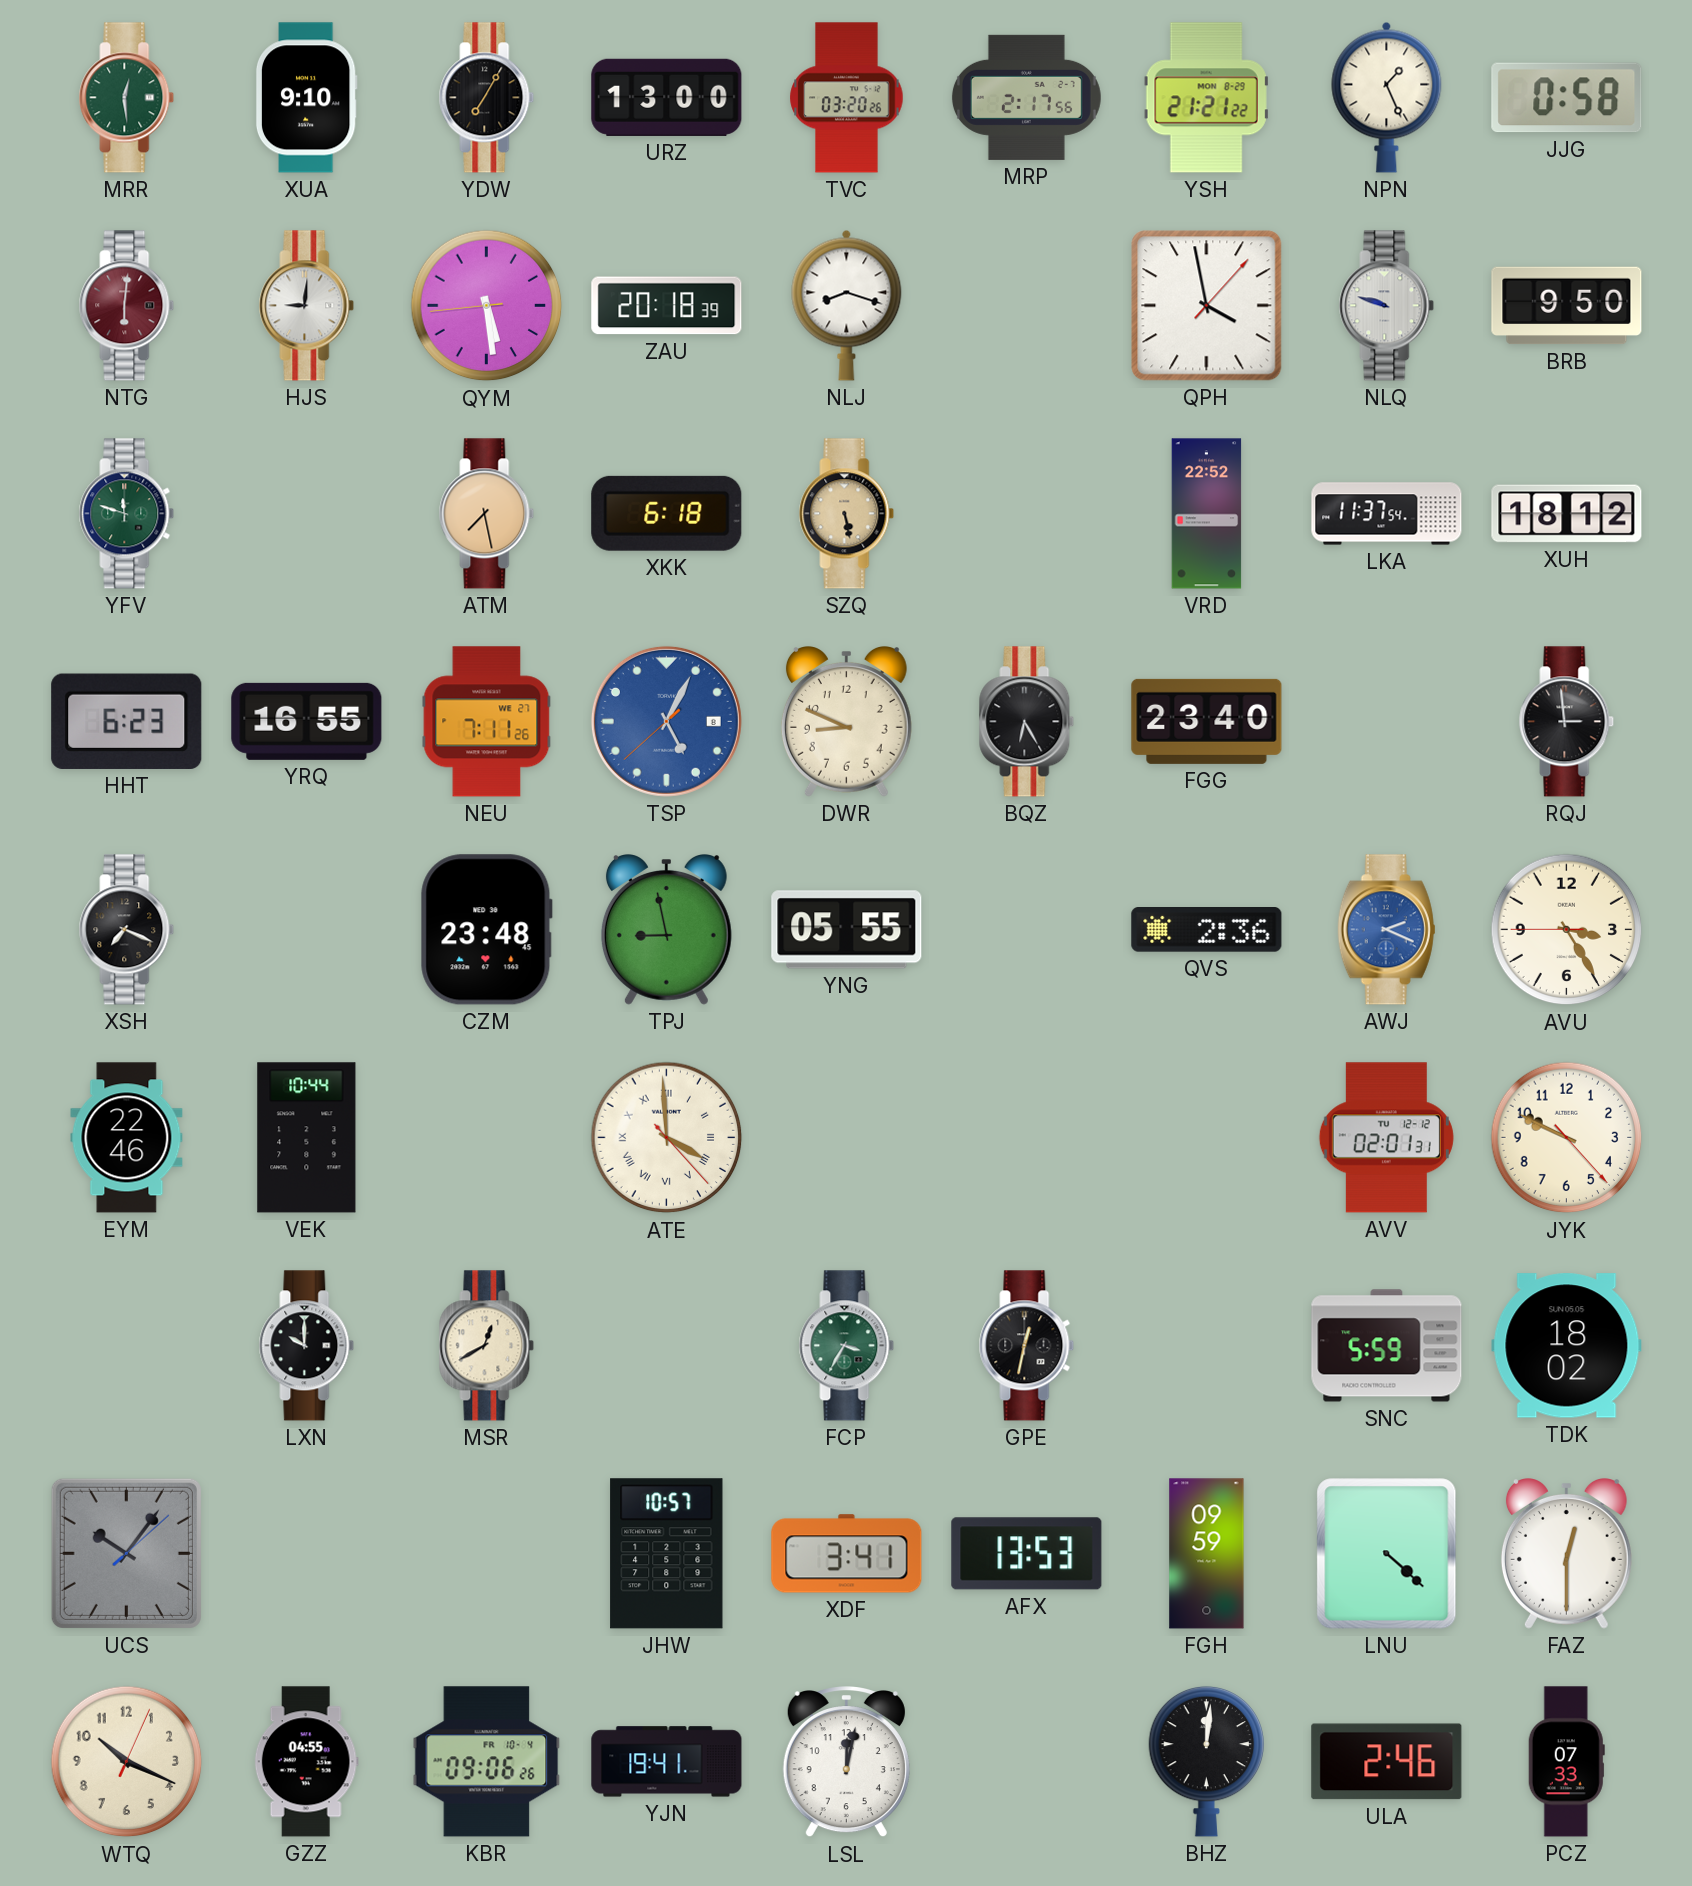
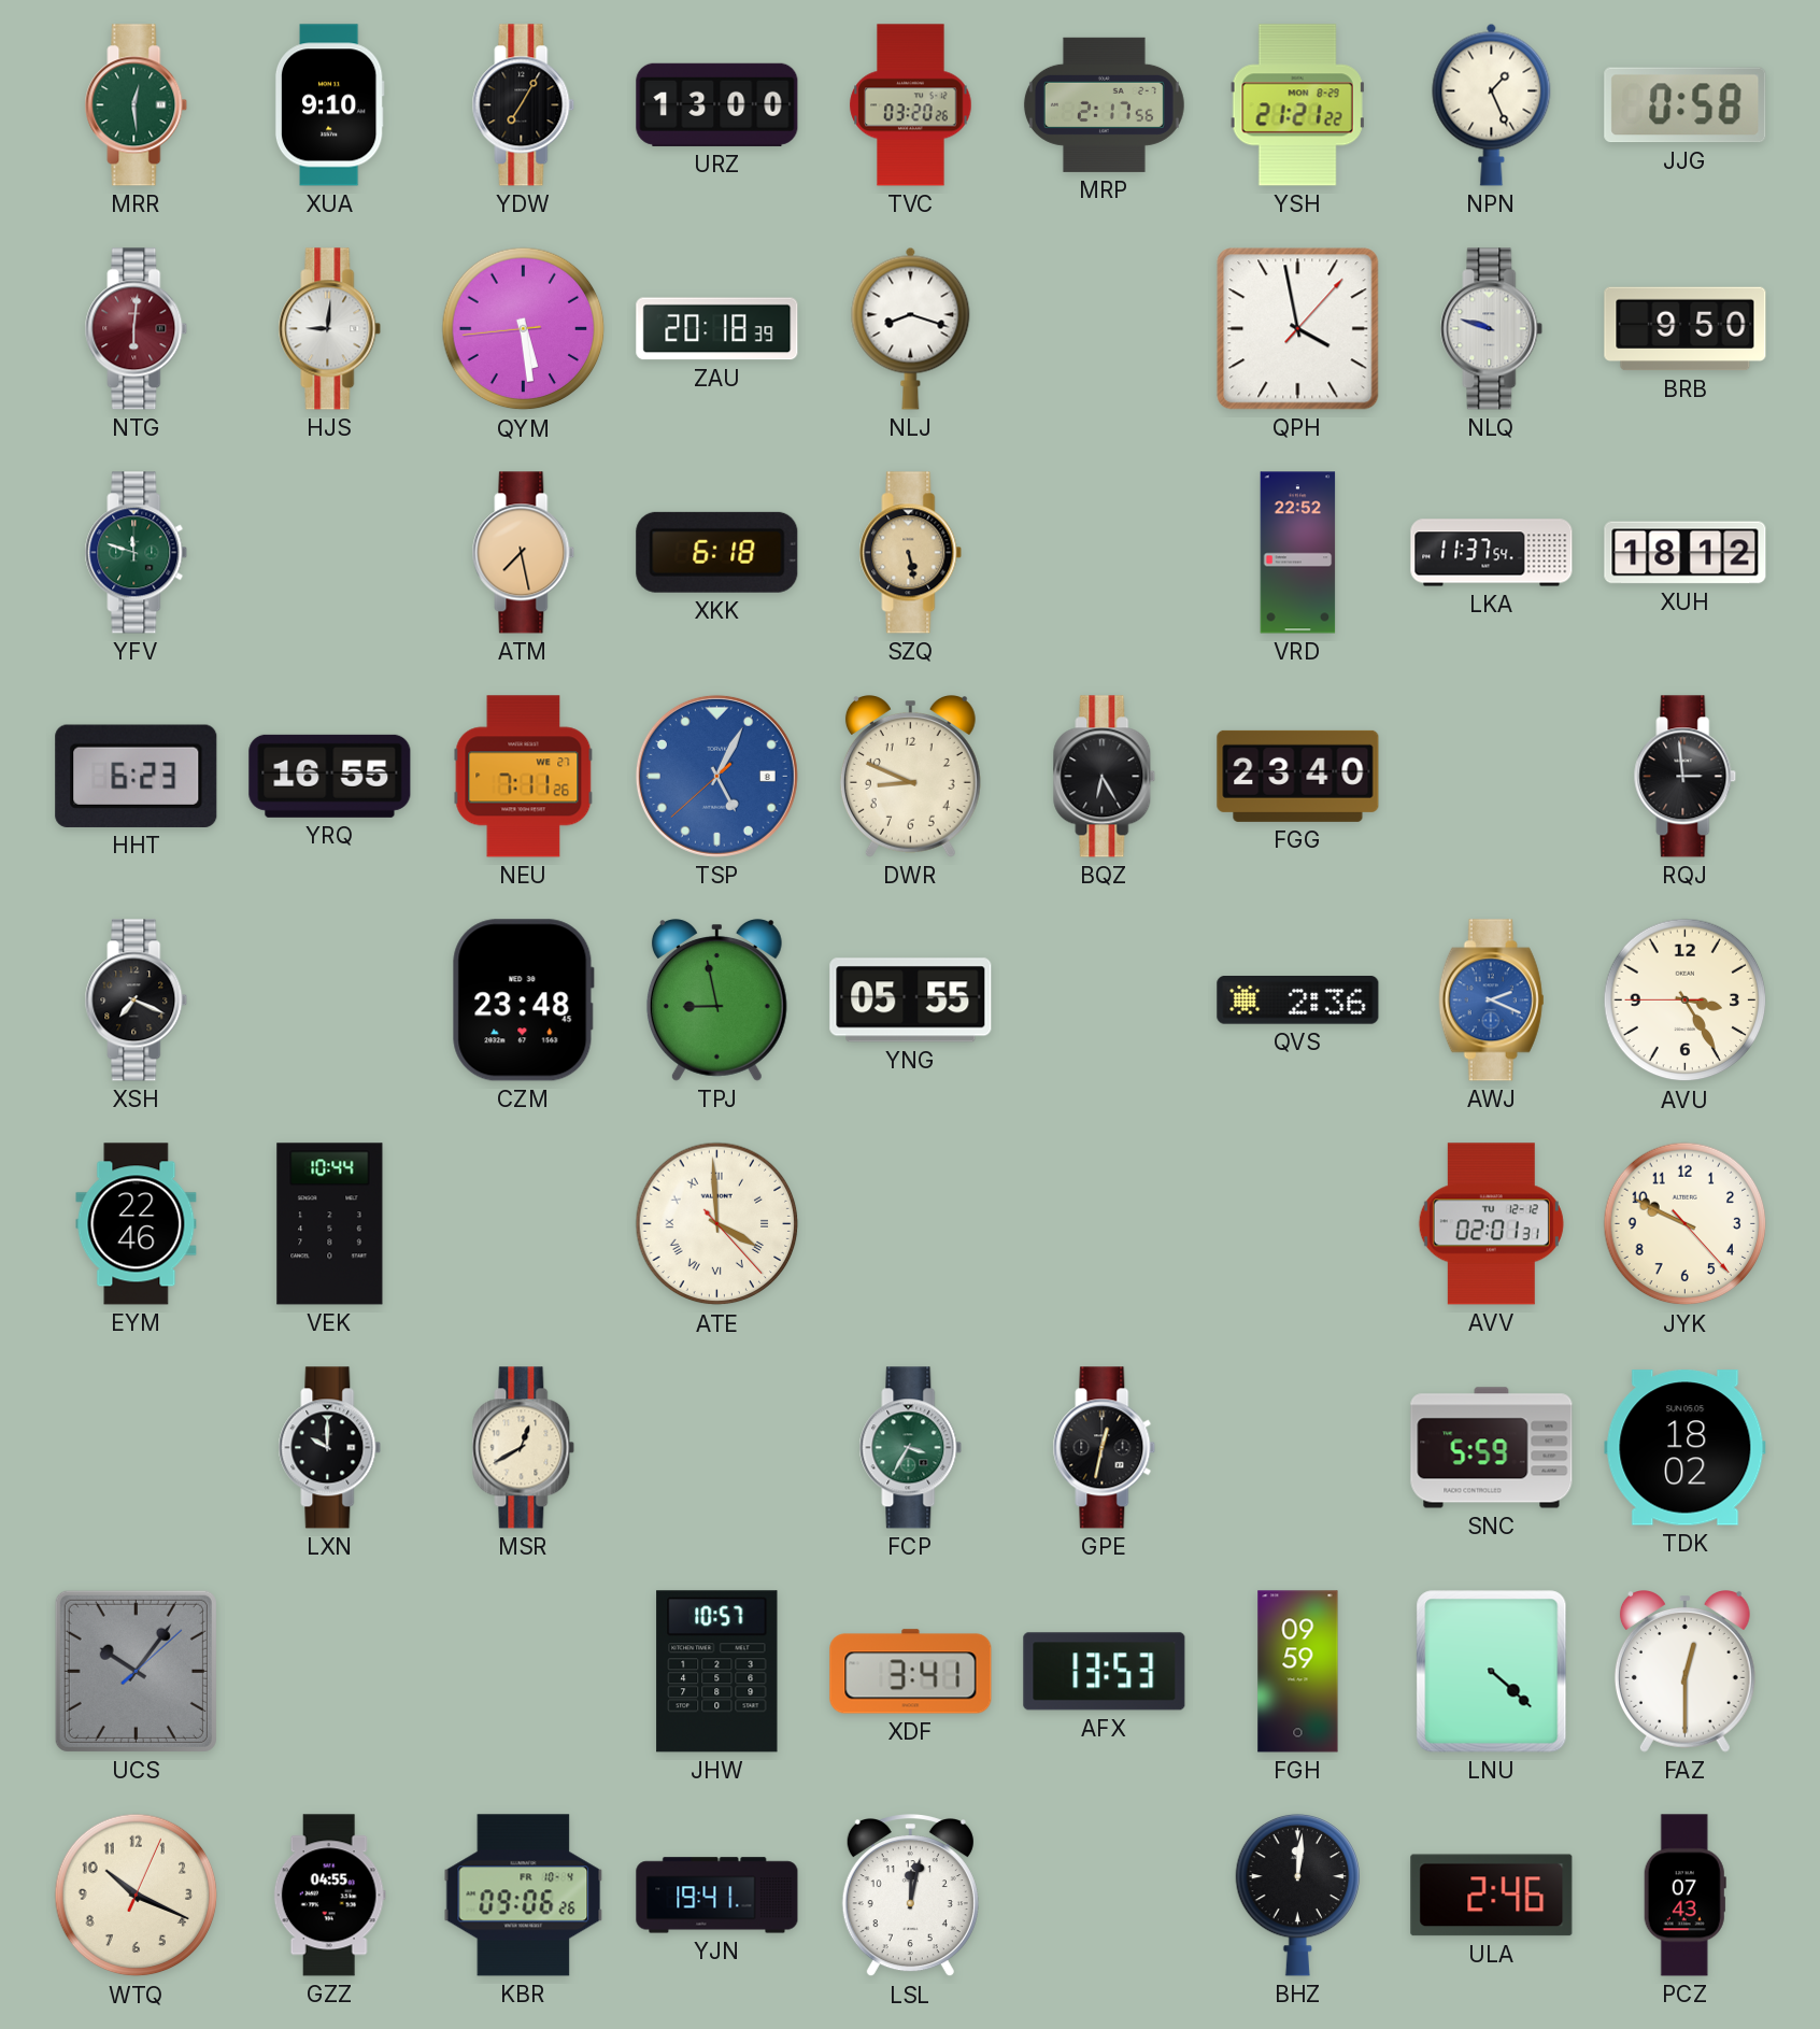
PCZ: 07:33 -> 07:43
